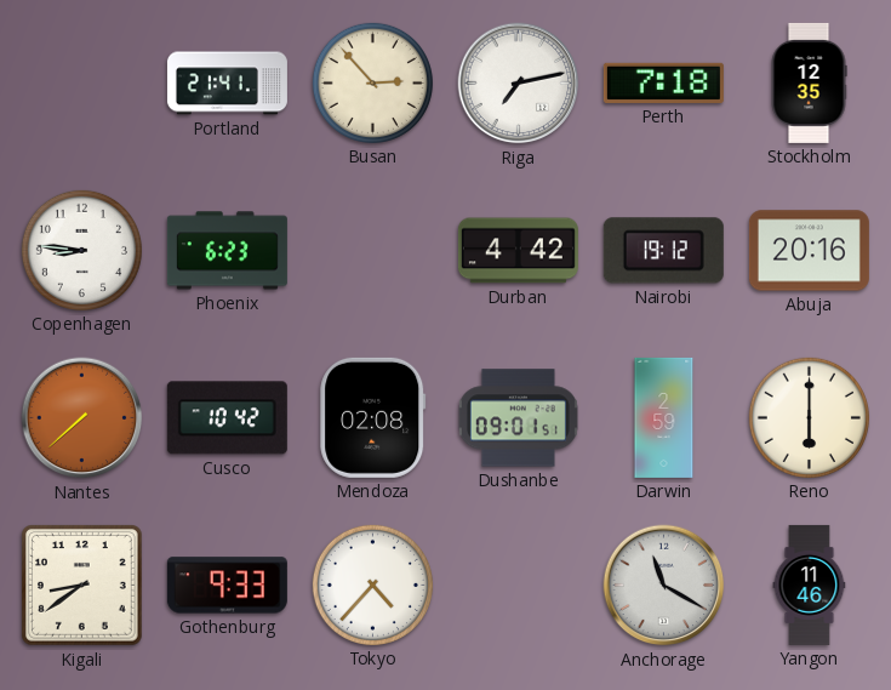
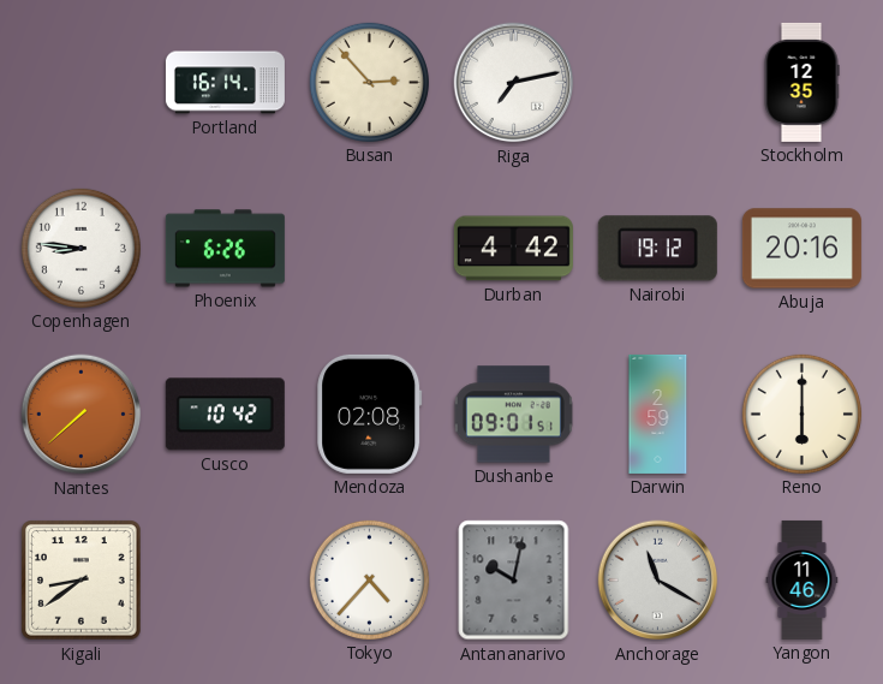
Portland: 21:41 -> 16:14
Perth: 7:18 -> none
Phoenix: 6:23 -> 6:26
Gothenburg: 9:33 -> none
Antananarivo: none -> 10:02
